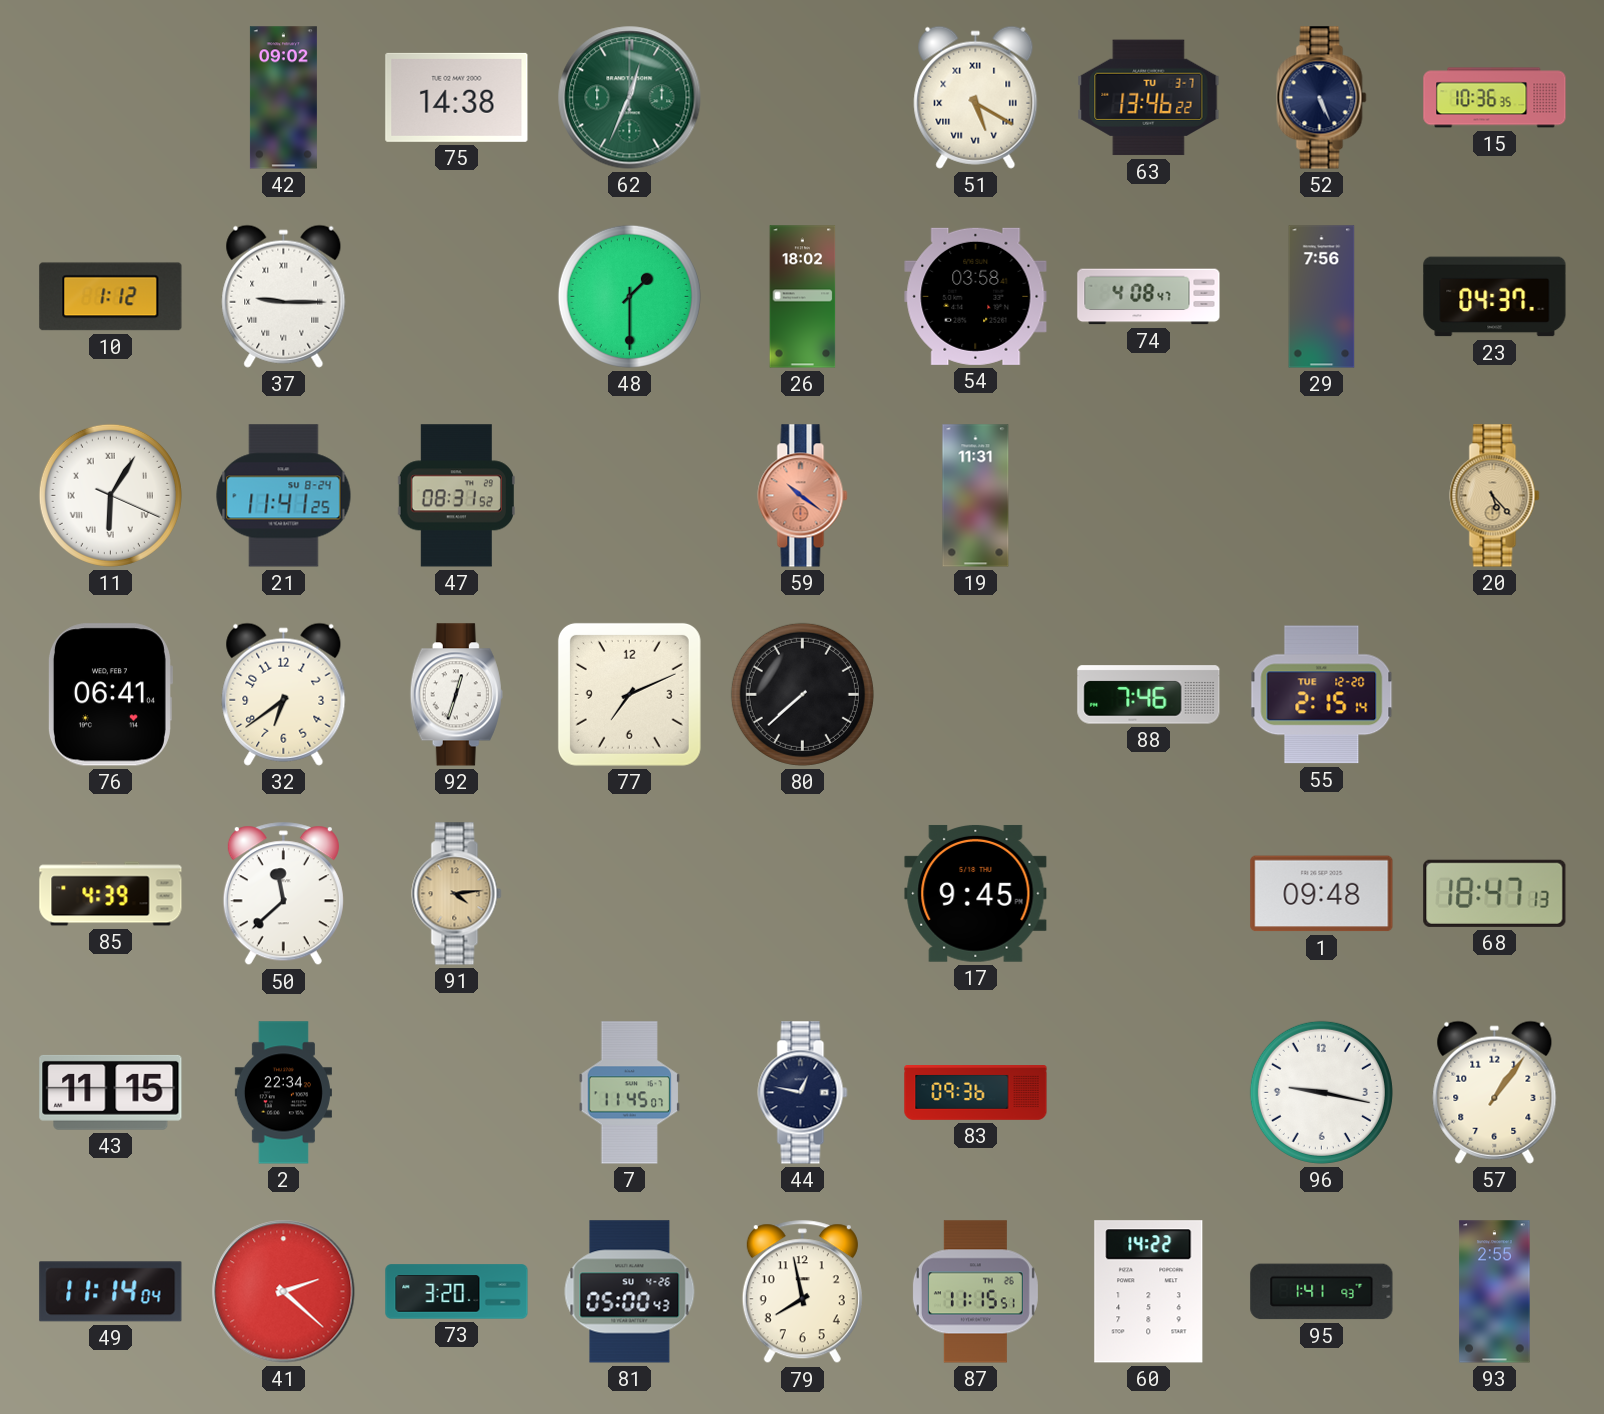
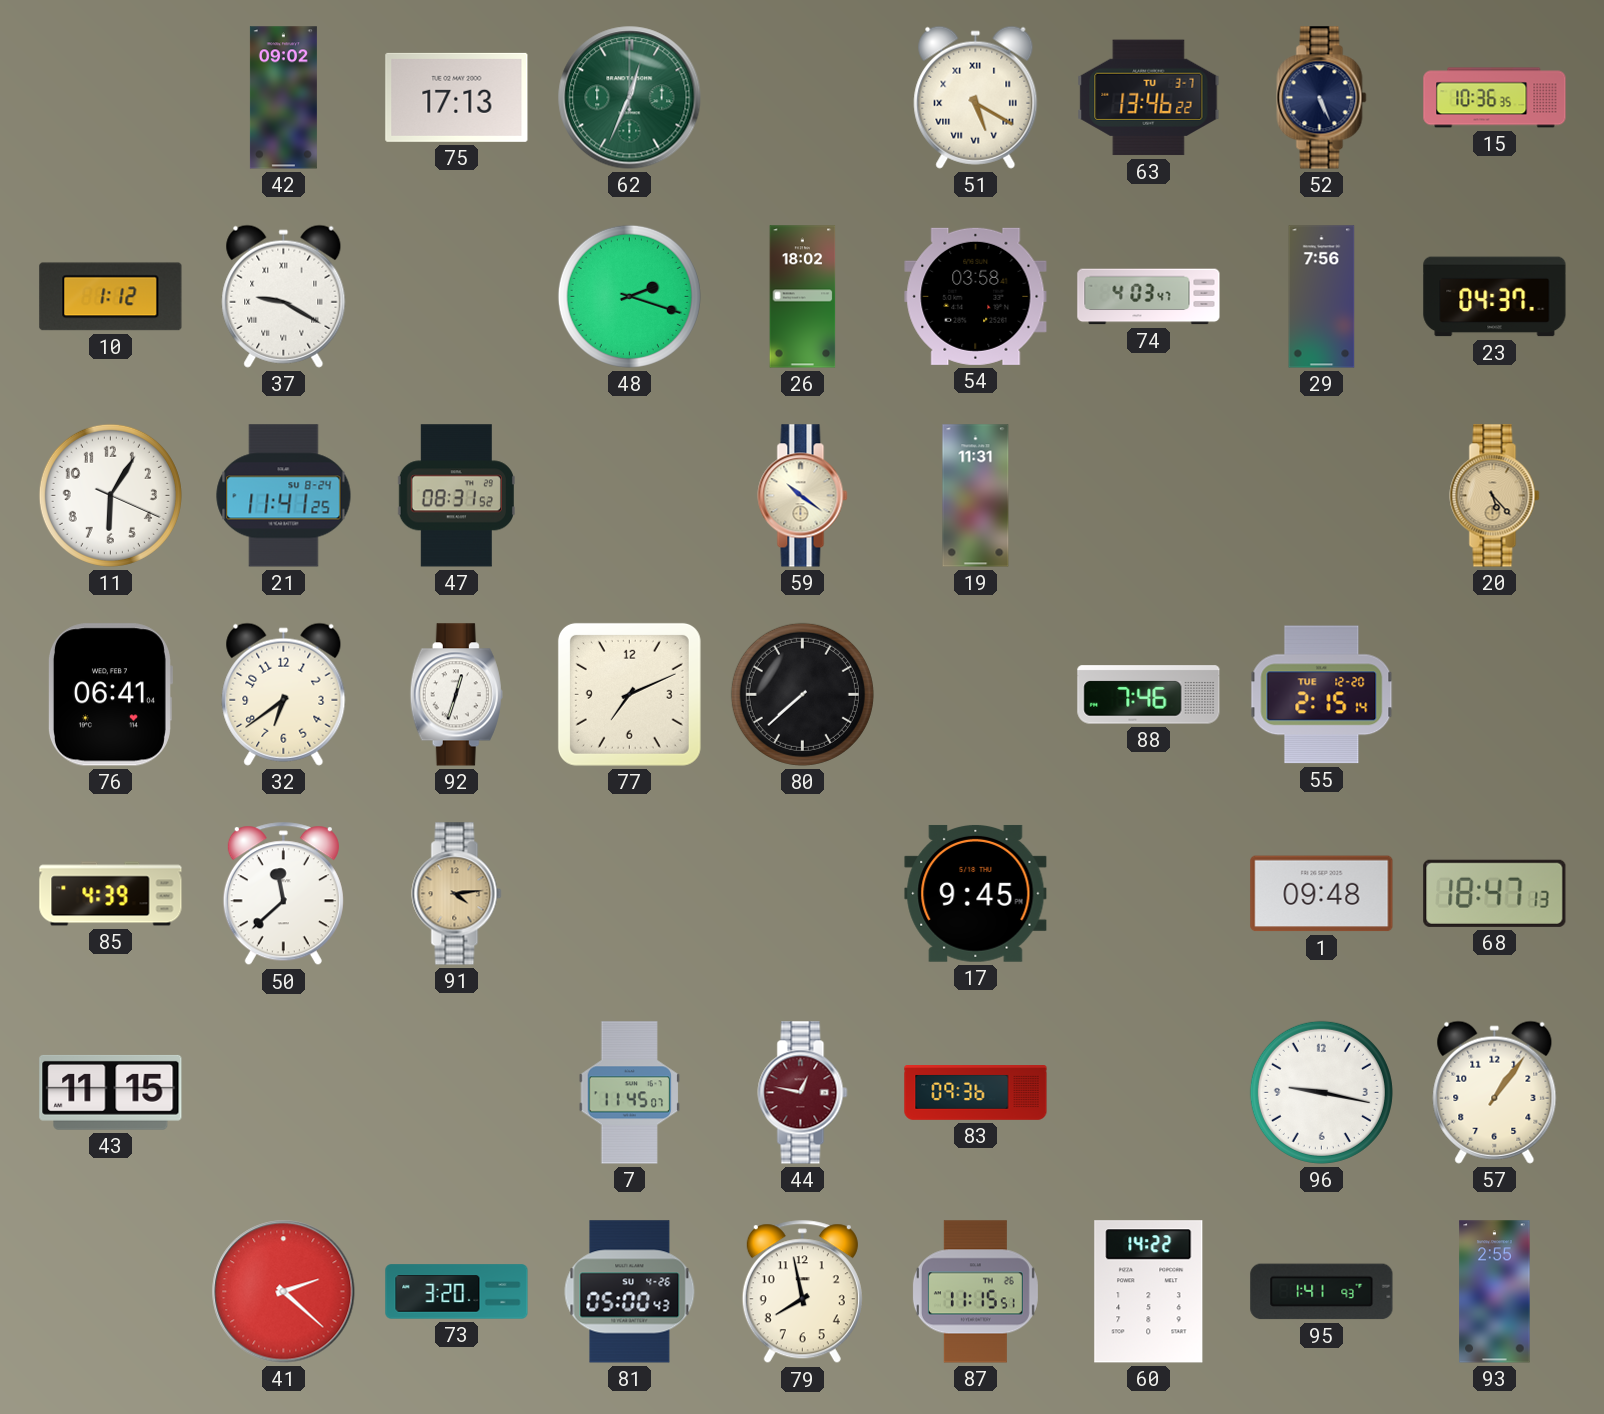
75: 14:38 -> 17:13
37: 9:15 -> 9:20
48: 1:30 -> 2:18
74: 4:08 -> 4:03
11 numerals: Roman -> Arabic
59 dial: salmon -> cream
2: 22:34 -> none
44 dial: navy -> burgundy
49: 11:14 -> none
